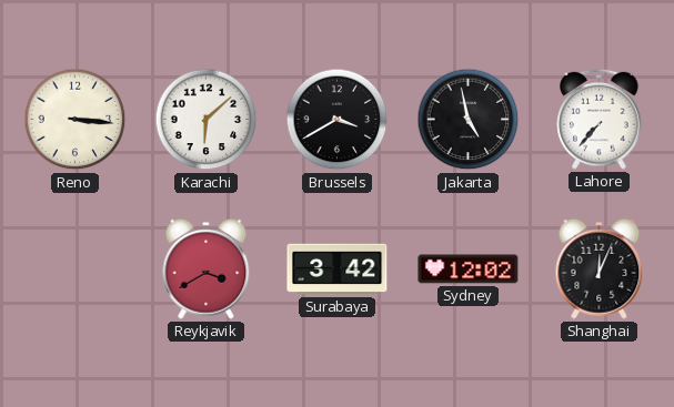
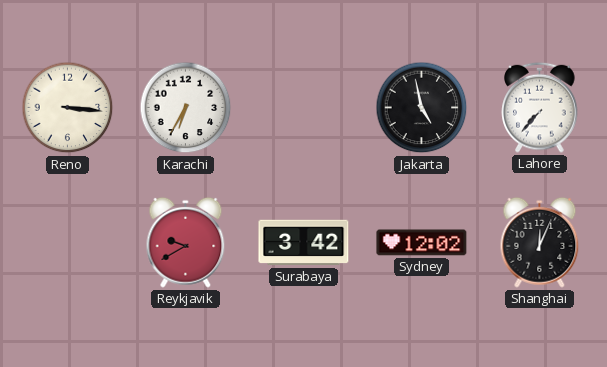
Karachi: 6:08 -> 6:35
Brussels: 3:40 -> none
Reykjavik: 3:40 -> 9:40
